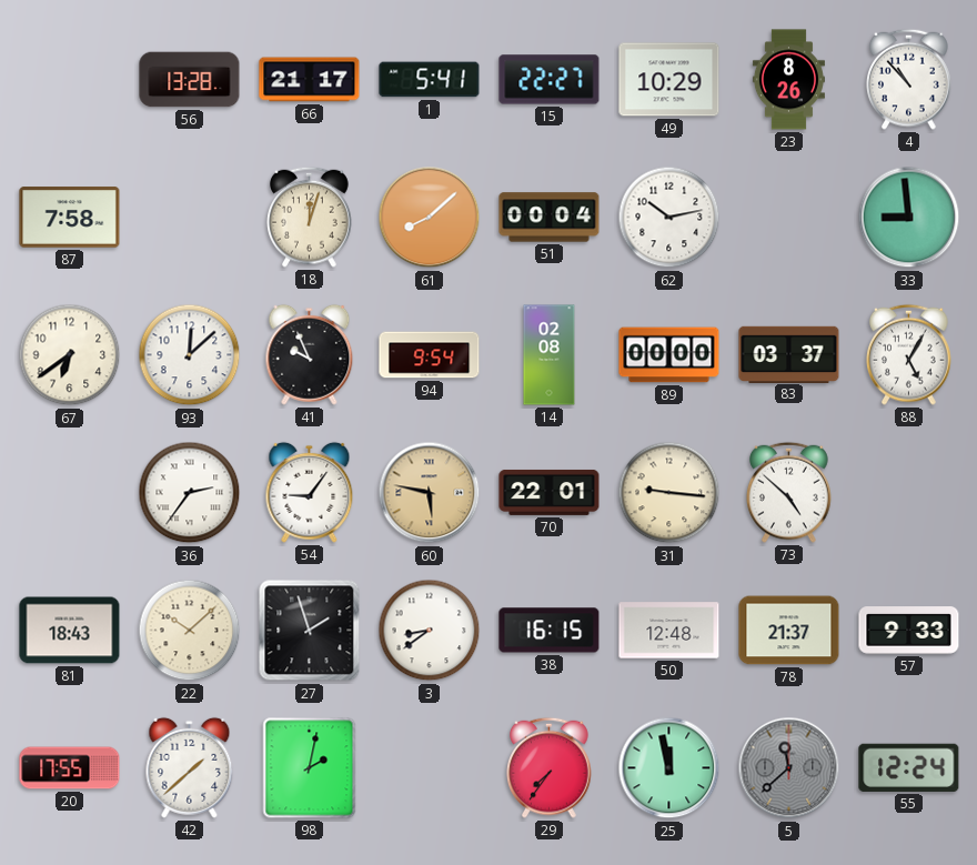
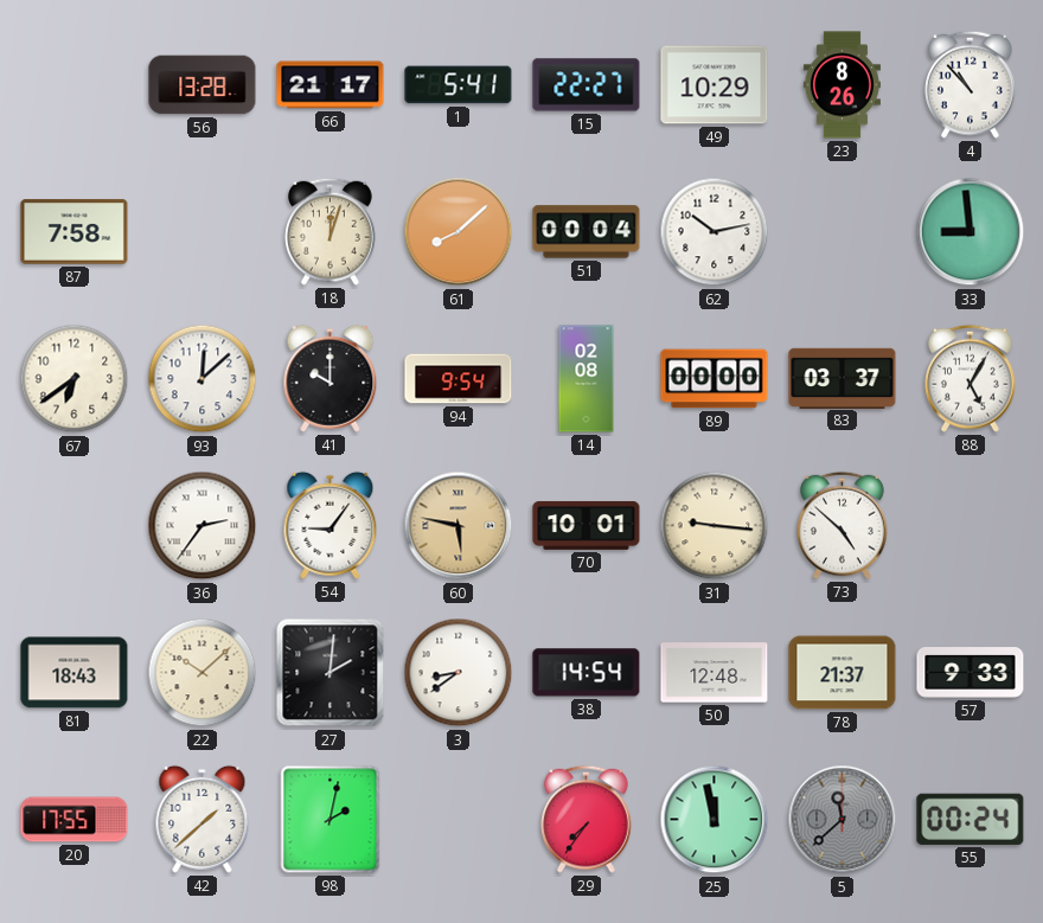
41: 9:56 -> 10:00
70: 22:01 -> 10:01
27: 1:57 -> 2:01
38: 16:15 -> 14:54
55: 12:24 -> 00:24
